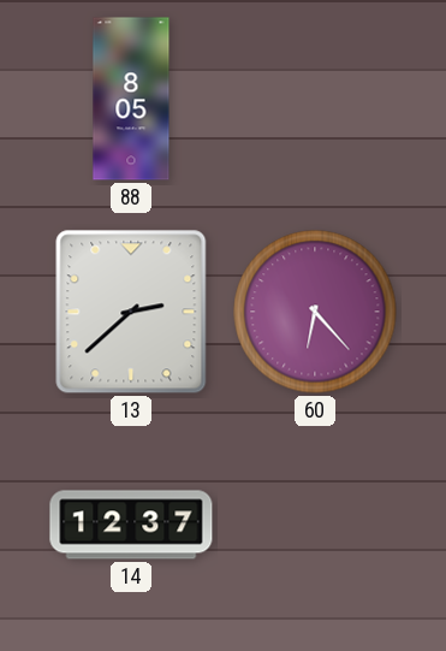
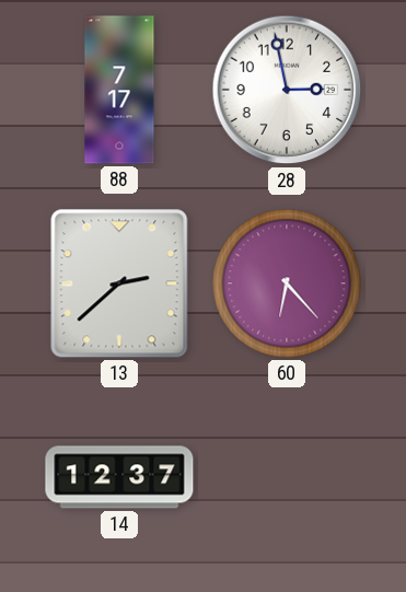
88: 8:05 -> 7:17
28: none -> 2:58
